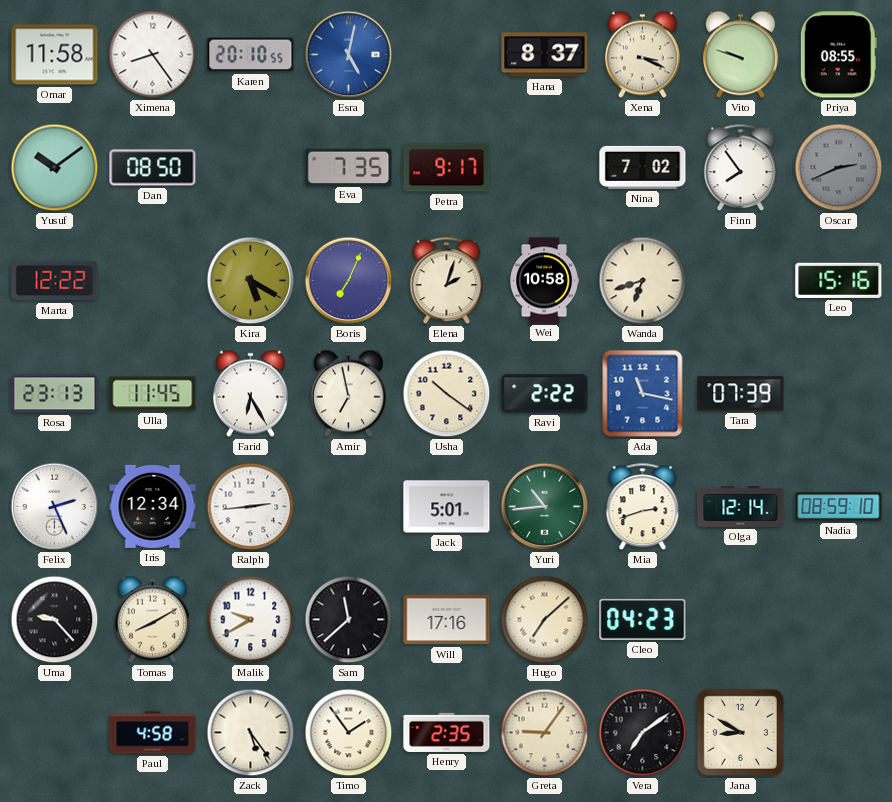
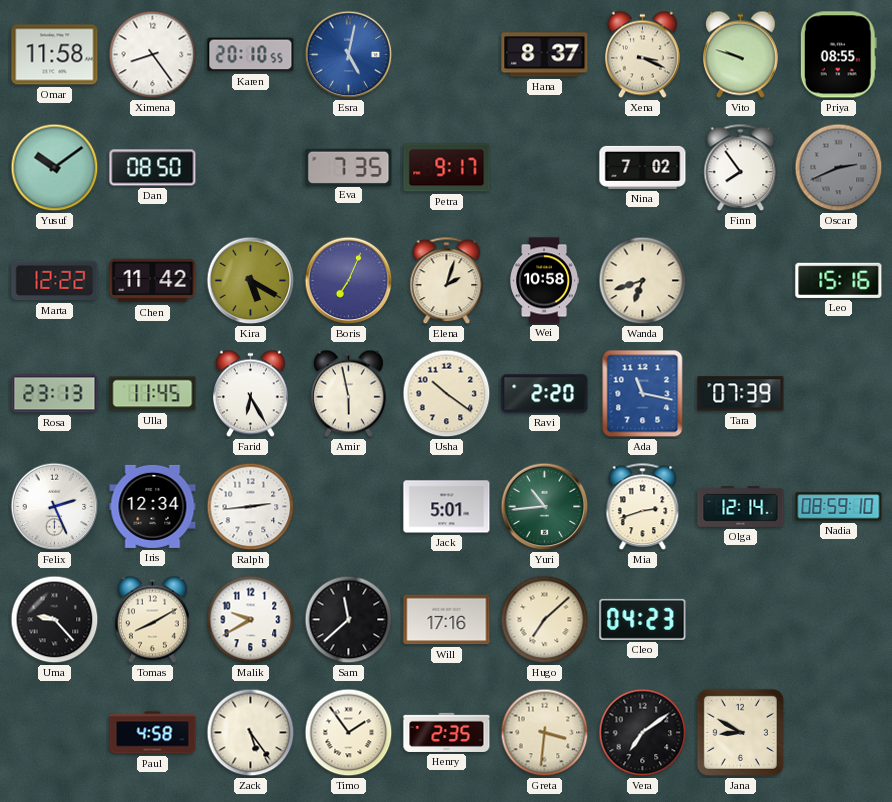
Chen: none -> 11:42
Amir: 6:58 -> 5:58
Ravi: 2:22 -> 2:20
Greta: 9:06 -> 3:31
